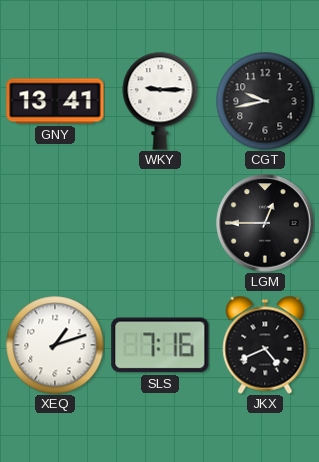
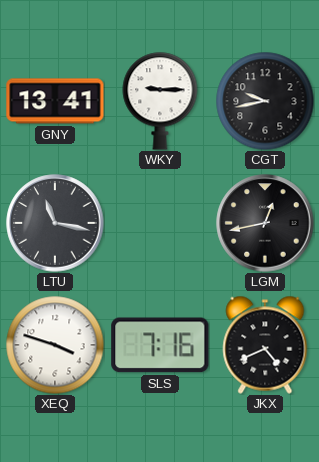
LTU: none -> 11:17
LGM: 12:45 -> 12:43
XEQ: 1:12 -> 3:48
